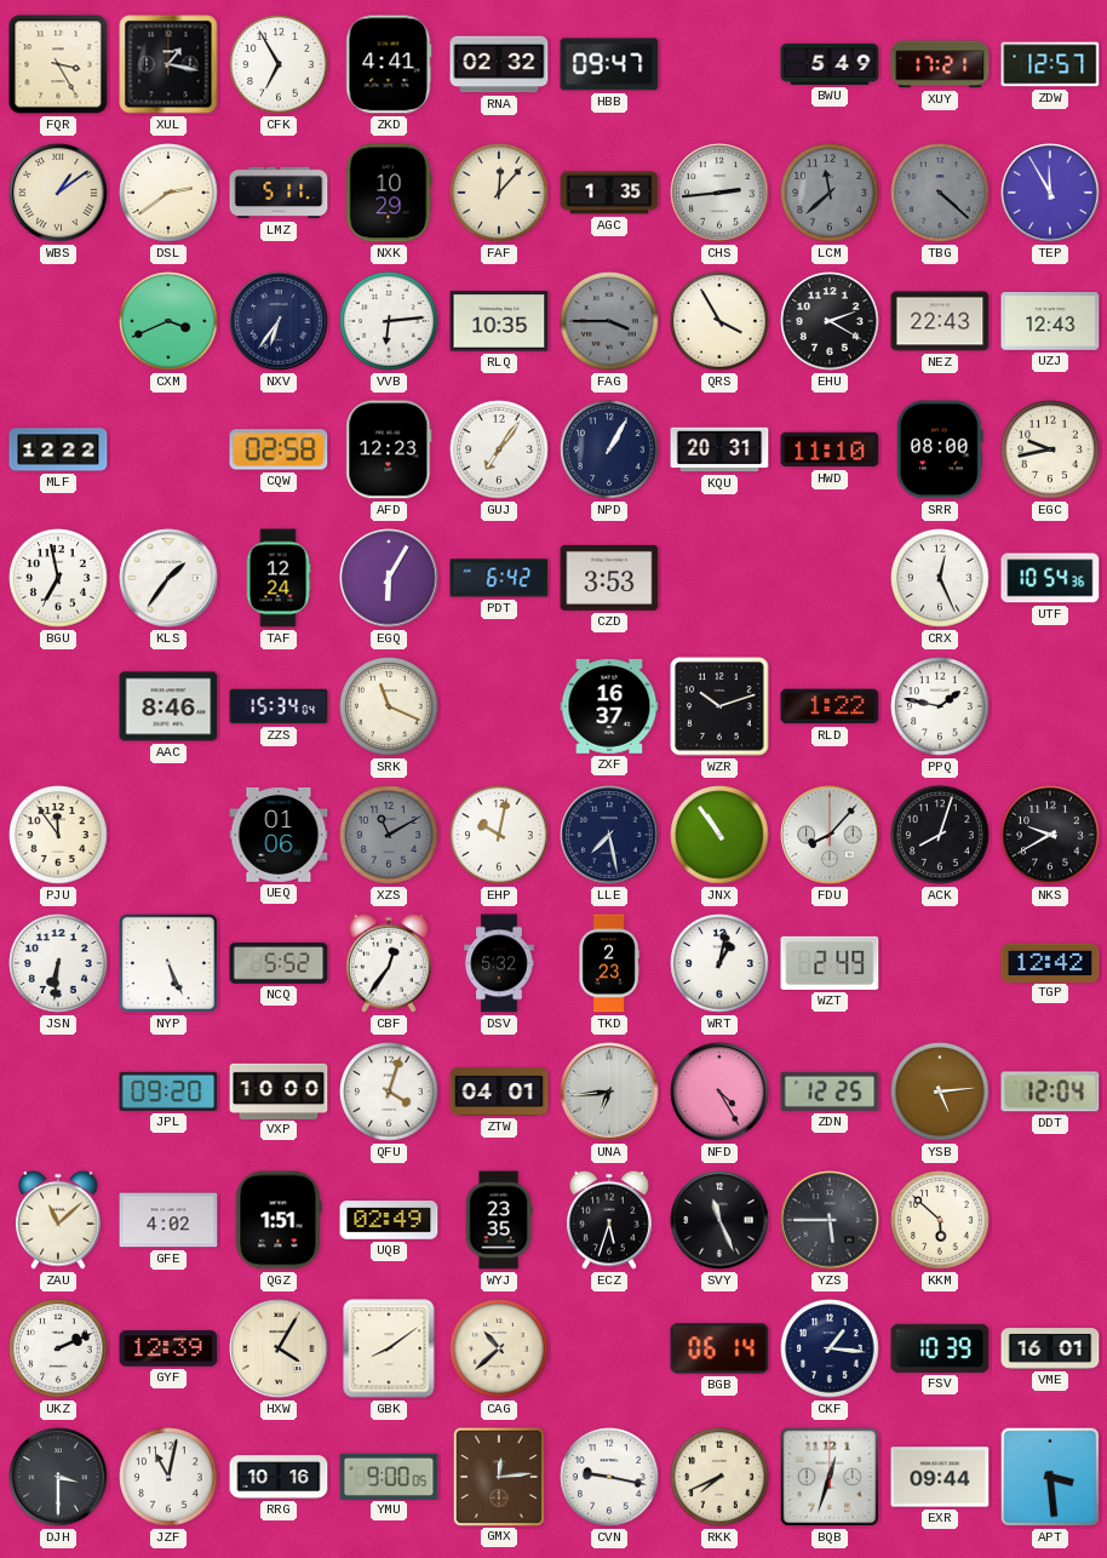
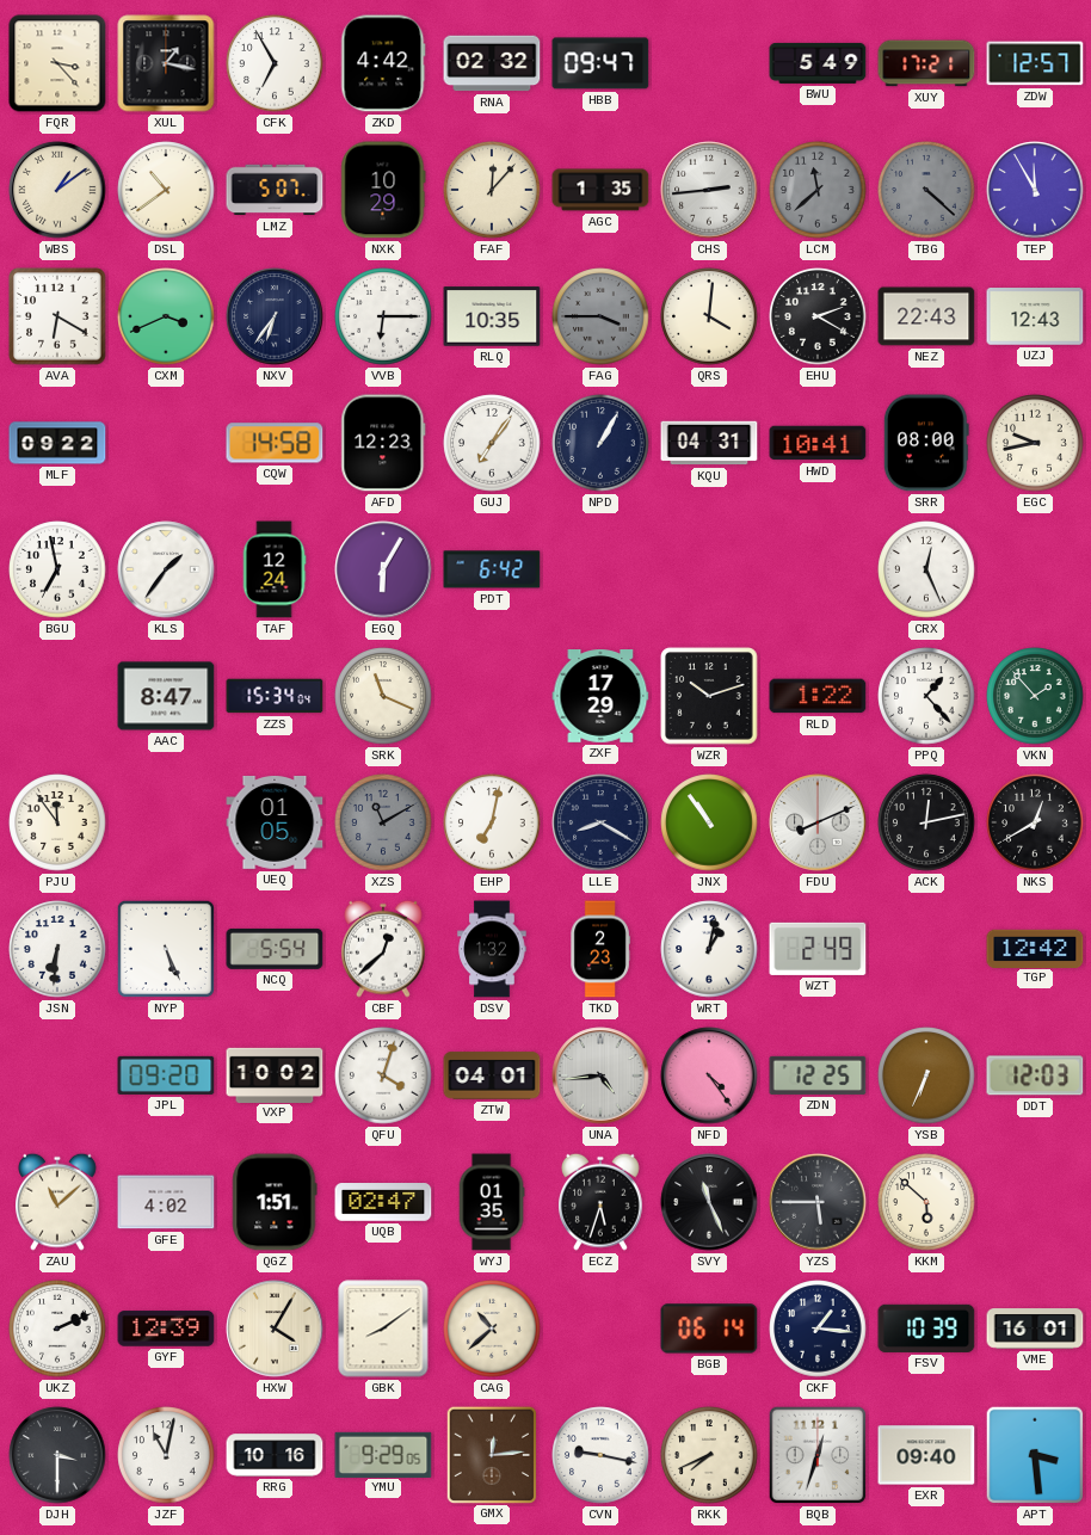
FQR: 3:25 -> 3:23
ZKD: 4:41 -> 4:42
DSL: 2:39 -> 10:39
LMZ: 5:11 -> 5:07
AVA: none -> 6:20
VVB: 6:14 -> 6:15
QRS: 3:55 -> 4:01
MLF: 12:22 -> 09:22
CQW: 02:58 -> 14:58
KQU: 20:31 -> 04:31
HWD: 11:10 -> 10:41
CZD: 3:53 -> none
UTF: 10:54 -> none
AAC: 8:46 -> 8:47
ZXF: 16:37 -> 17:29
PPQ: 1:47 -> 1:23
VKN: none -> 1:53
UEQ: 01:06 -> 01:05
EHP: 10:02 -> 7:02
LLE: 7:28 -> 8:20
FDU: 8:07 -> 8:11
ACK: 8:03 -> 12:13
NKS: 9:40 -> 12:40
NCQ: 5:52 -> 5:54
CBF: 12:36 -> 12:38
DSV: 5:32 -> 1:32
VXP: 10:00 -> 10:02
UNA: 6:44 -> 4:44
NFD: 4:25 -> 4:24
YSB: 5:14 -> 6:34
DDT: 12:04 -> 12:03
UQB: 02:49 -> 02:47
WYJ: 23:35 -> 01:35
YMU: 9:00 -> 9:29
EXR: 09:44 -> 09:40
